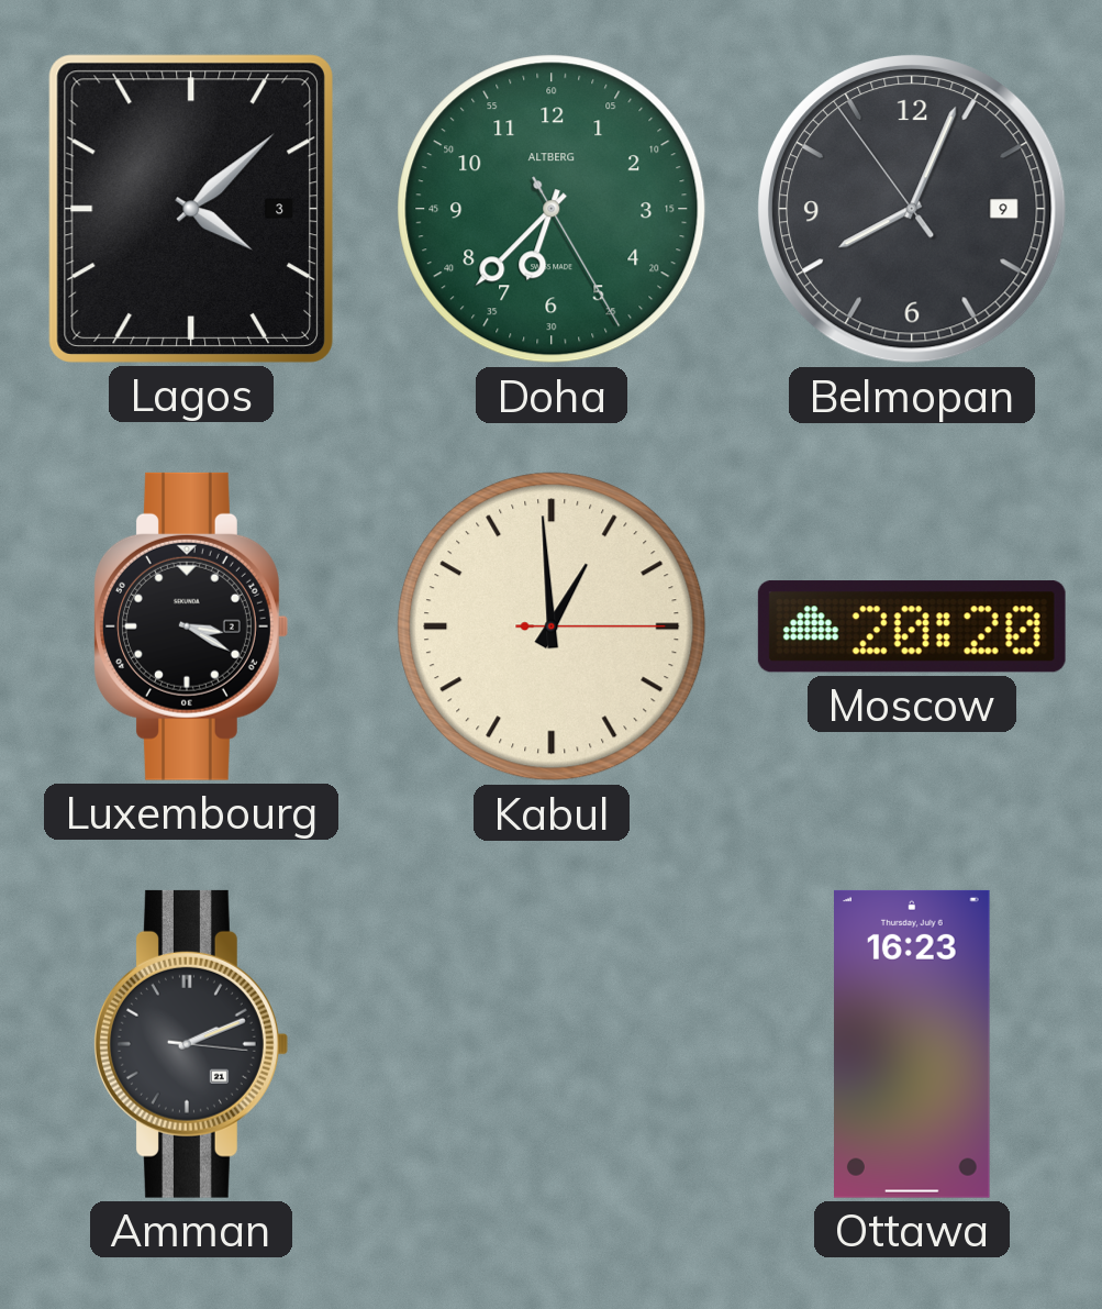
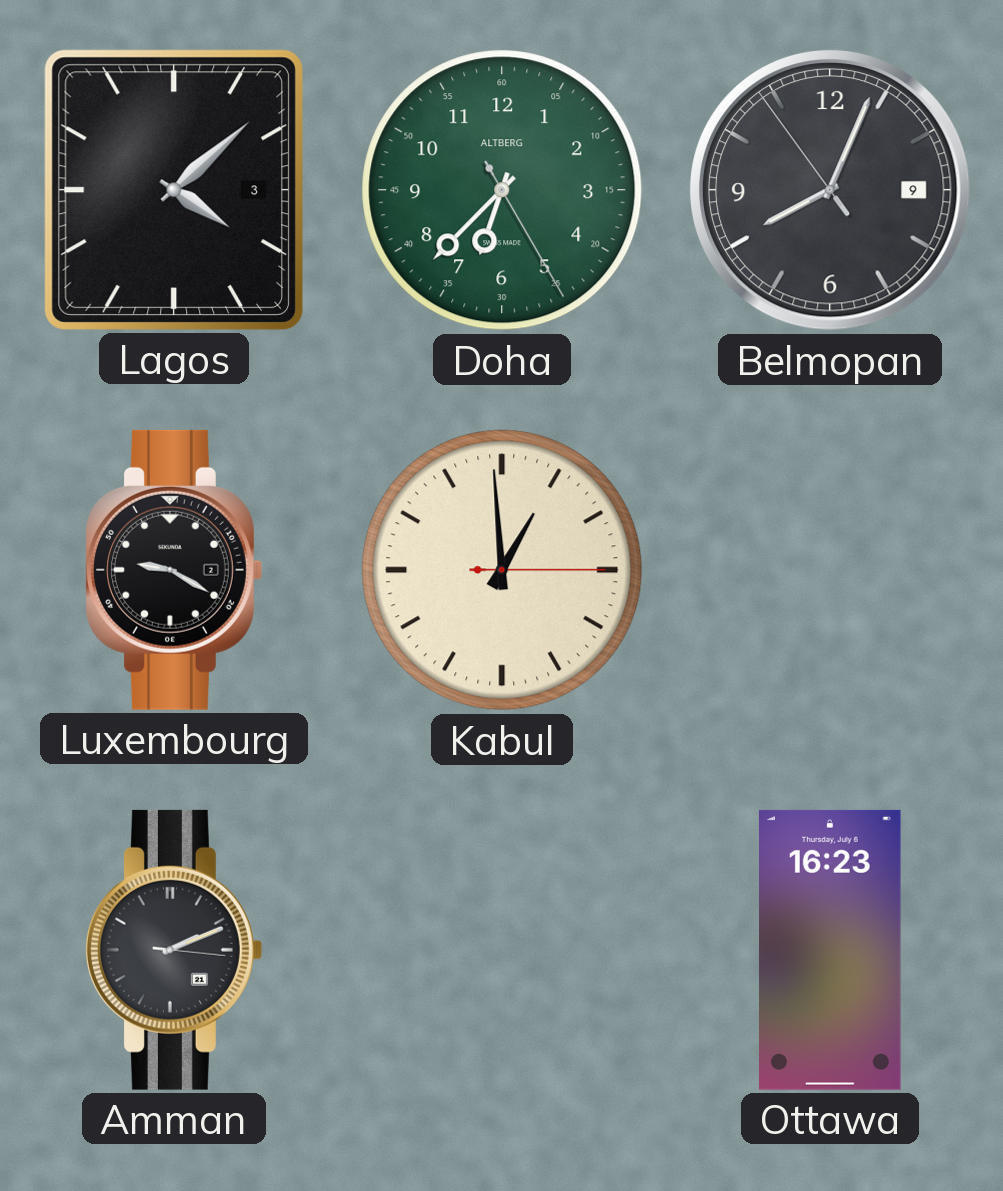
Luxembourg: 3:20 -> 9:20
Moscow: 20:20 -> none
